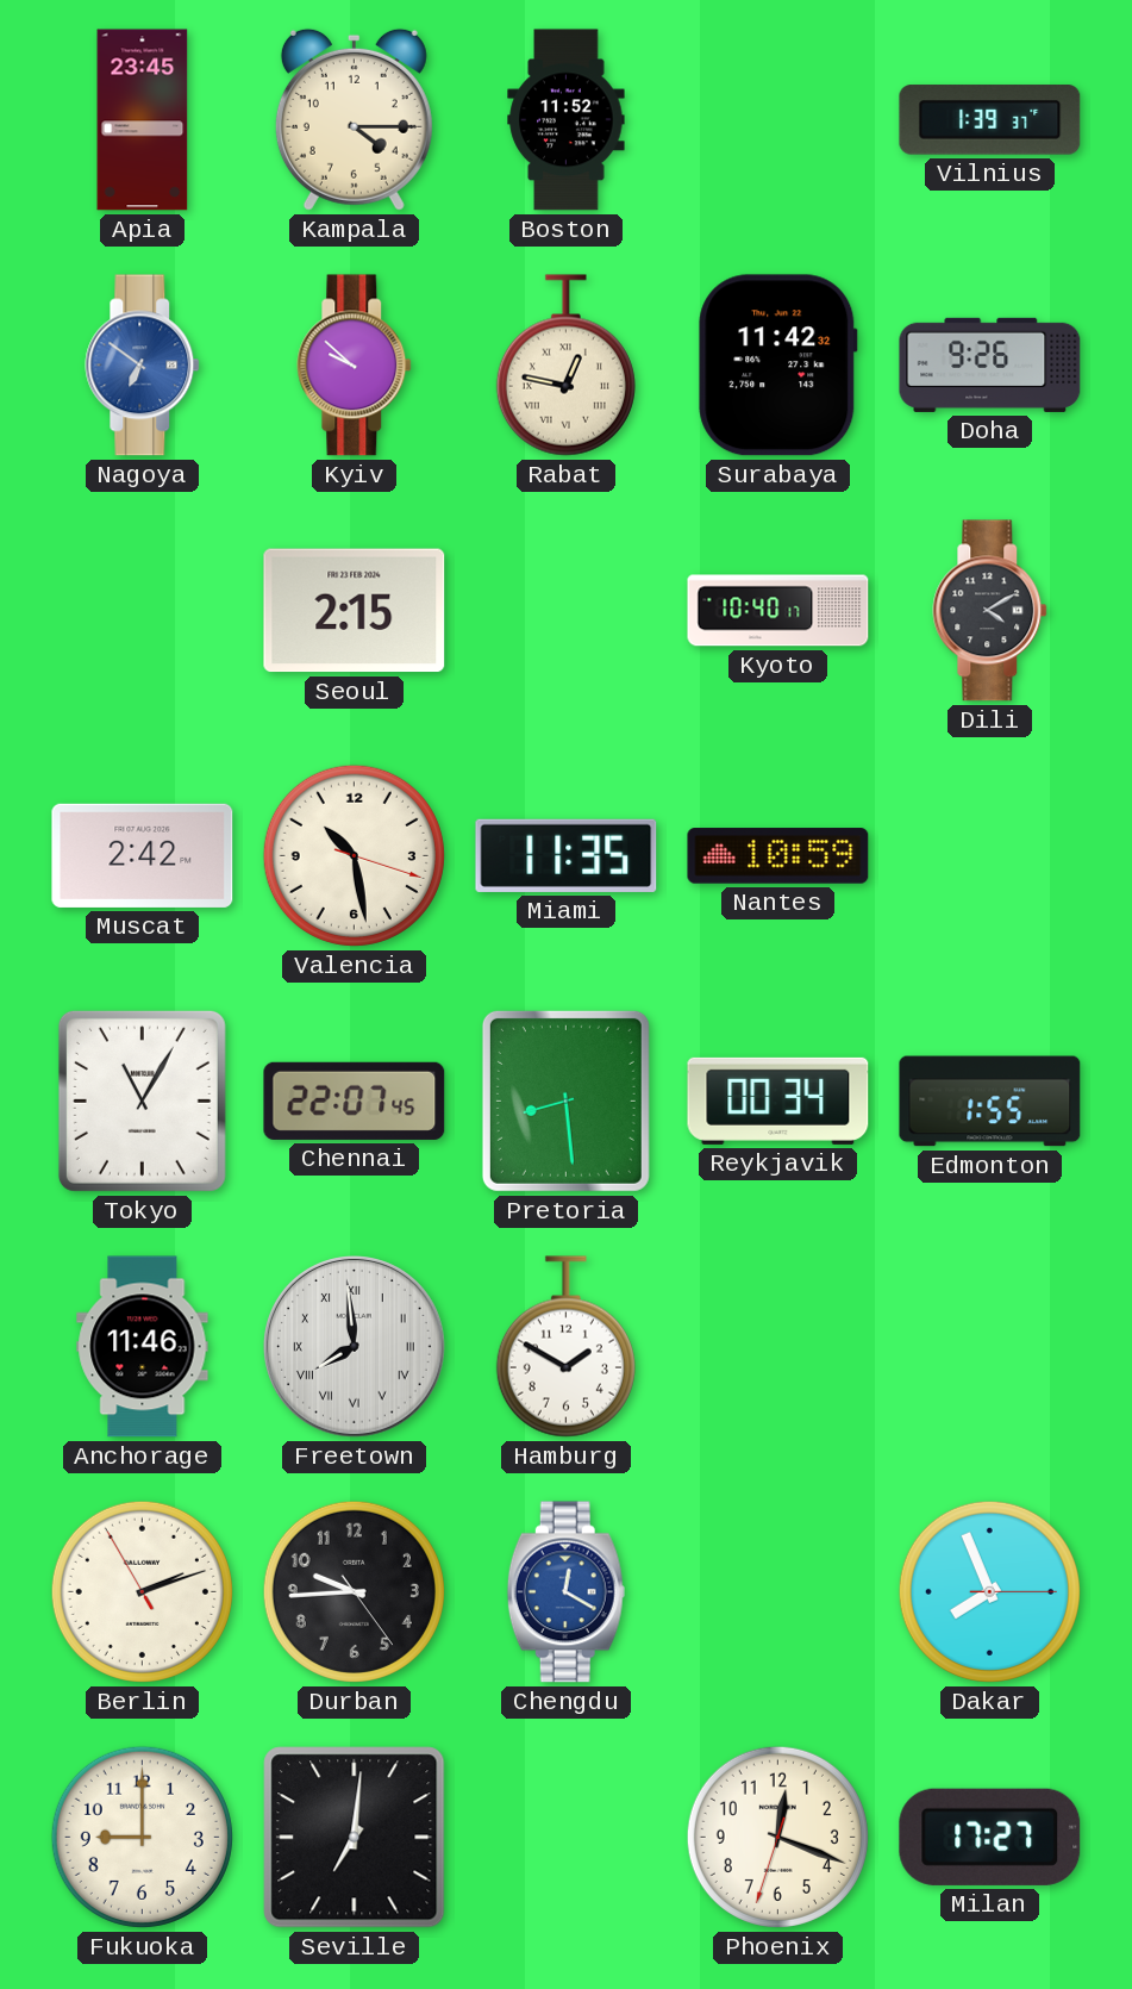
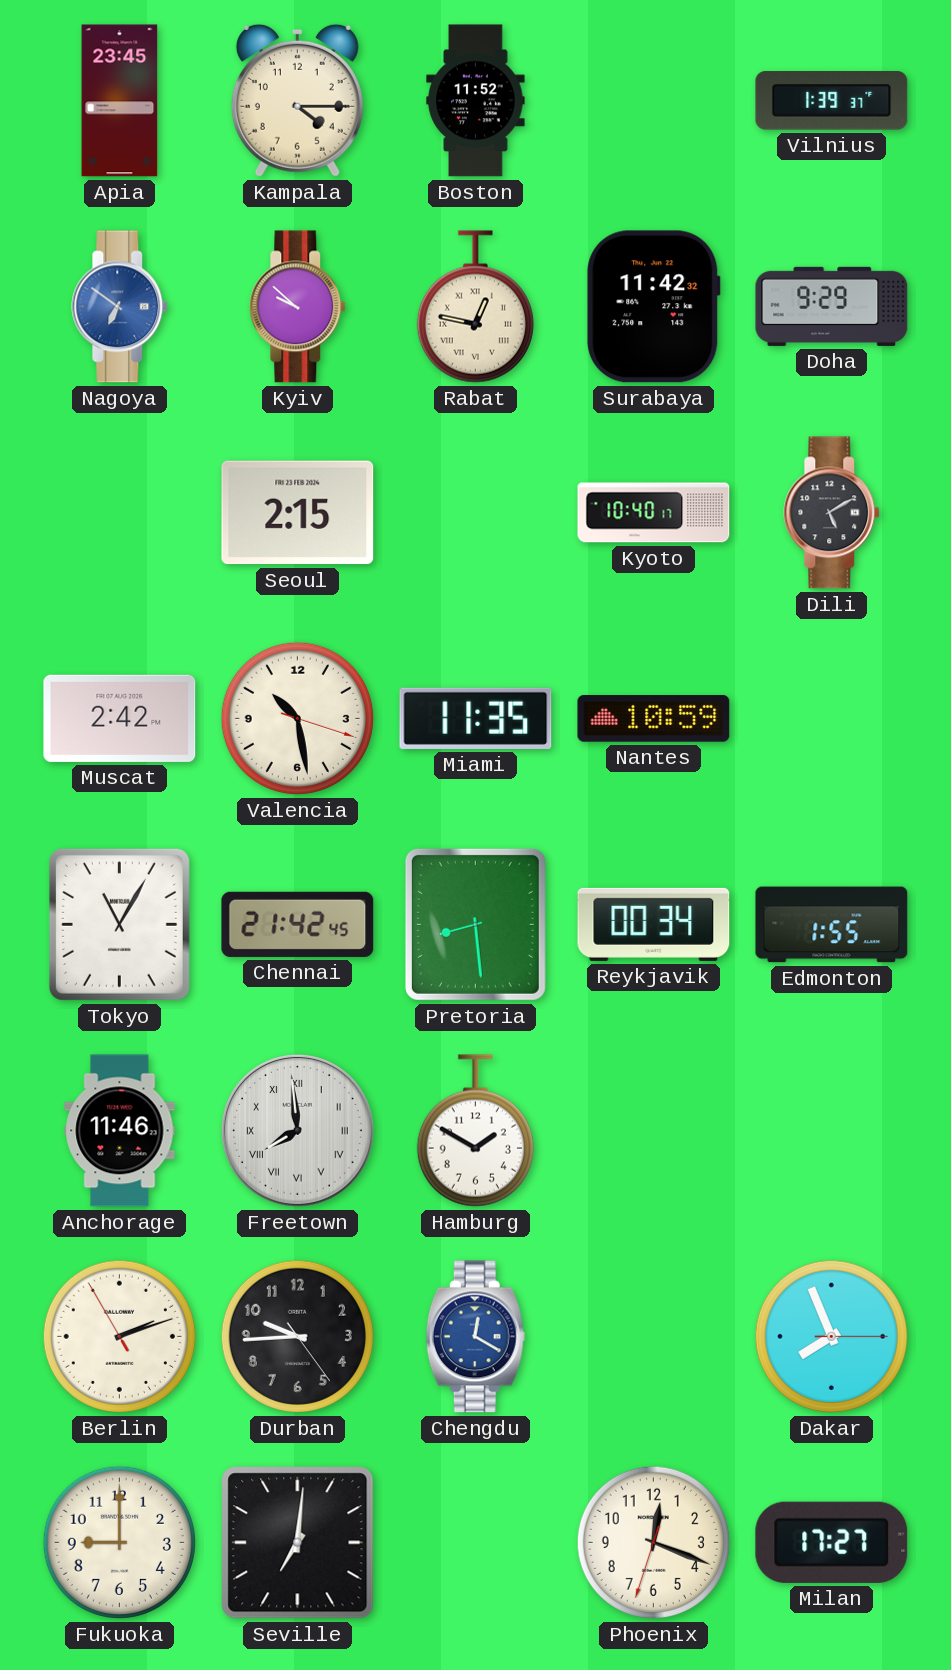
Doha: 9:26 -> 9:29
Dili: 4:10 -> 5:10
Chennai: 22:07 -> 21:42
